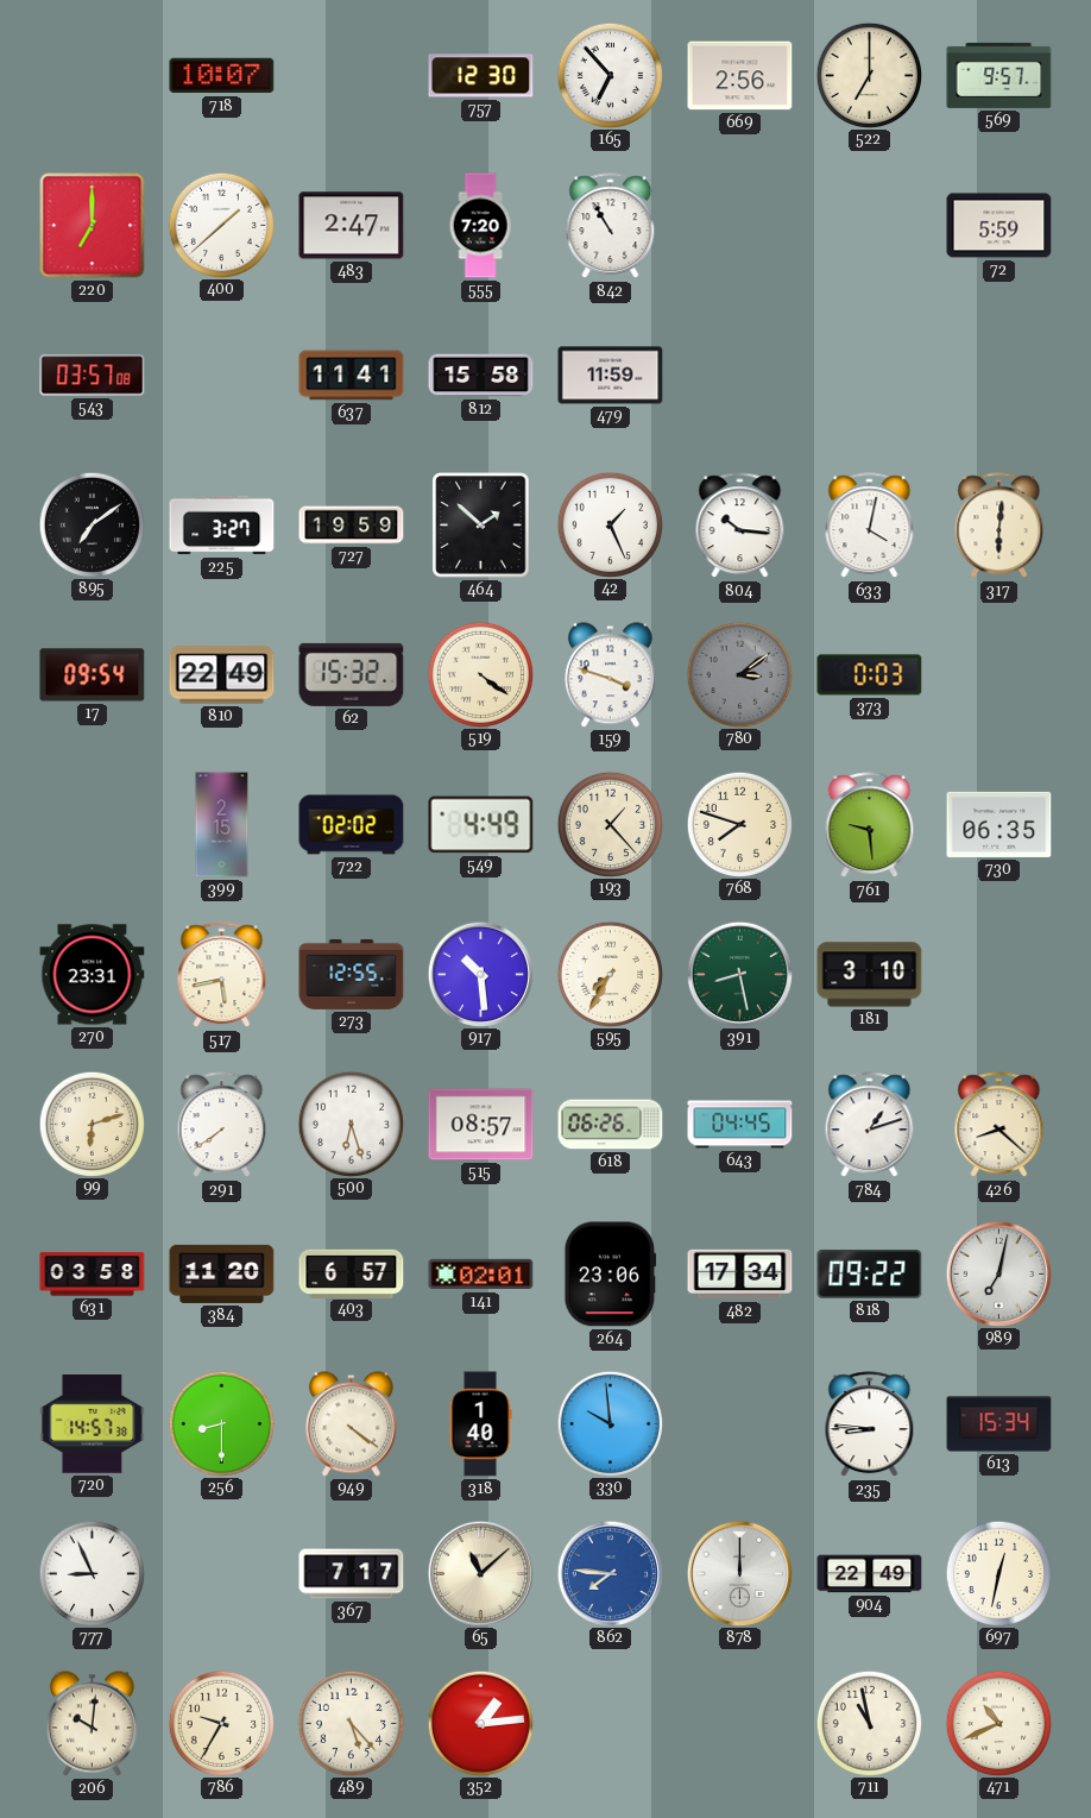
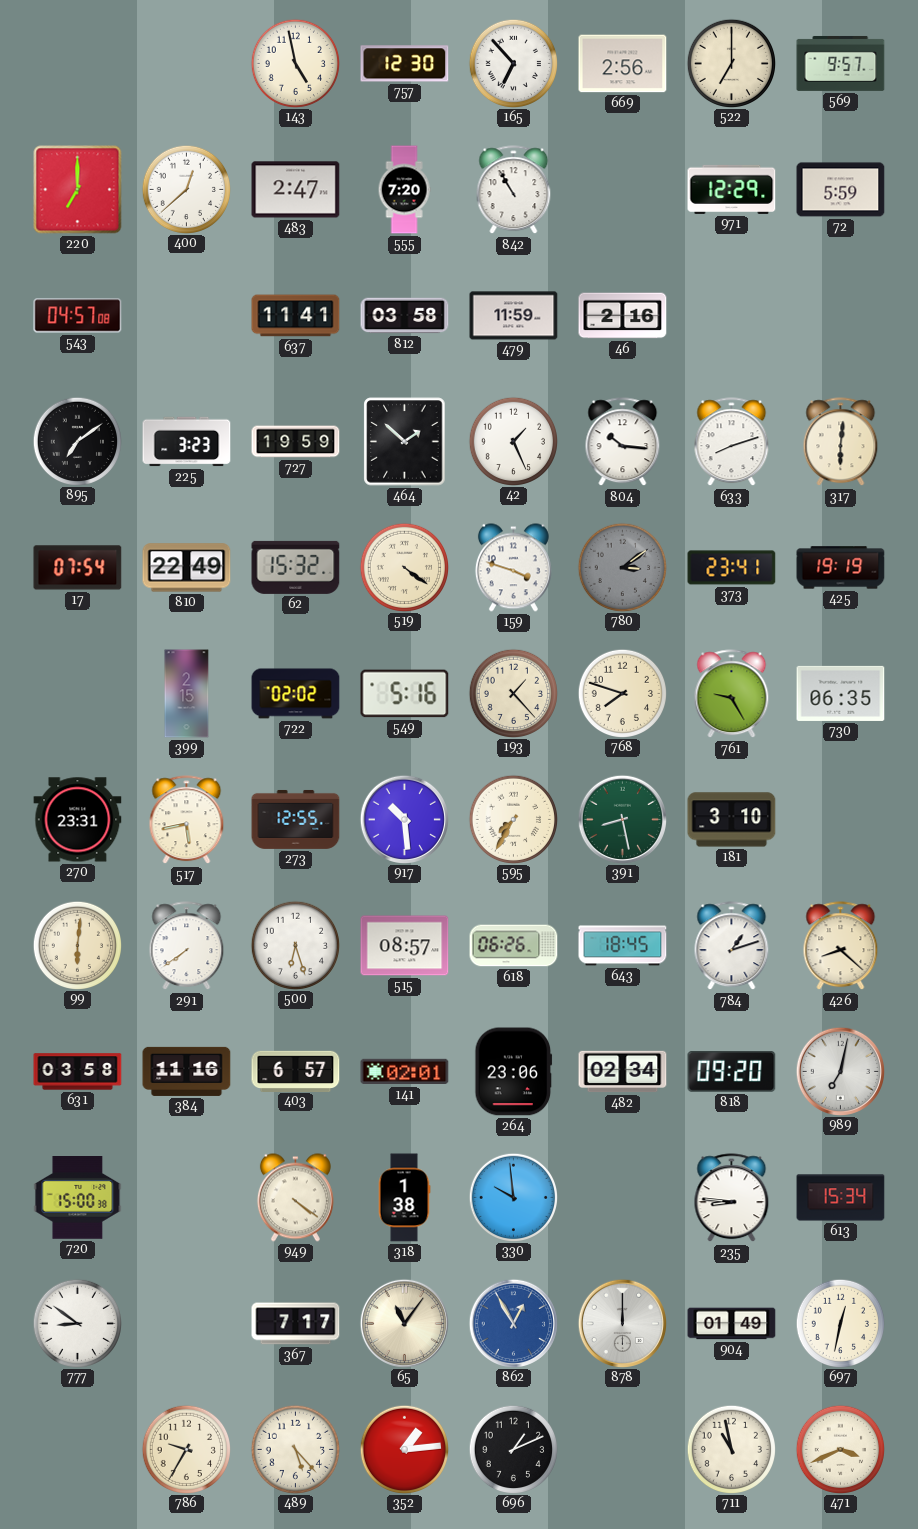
718: 10:07 -> none
143: none -> 4:58
400: 1:38 -> 12:38
971: none -> 12:29
543: 03:57 -> 04:57
812: 15:58 -> 03:58
46: none -> 2:16
225: 3:27 -> 3:23
633: 4:02 -> 8:12
17: 09:54 -> 07:54
373: 0:03 -> 23:41
425: none -> 19:19
549: 4:49 -> 5:16
761: 9:29 -> 9:25
99: 6:12 -> 6:01
643: 04:45 -> 18:45
384: 11:20 -> 11:16
482: 17:34 -> 02:34
818: 09:22 -> 09:20
720: 14:57 -> 15:00
256: 8:30 -> none
318: 1:40 -> 1:38
777: 8:56 -> 8:51
65: 11:08 -> 11:06
862: 7:46 -> 12:55
904: 22:49 -> 01:49
206: 10:01 -> none
696: none -> 1:11
471: 10:41 -> 3:41
